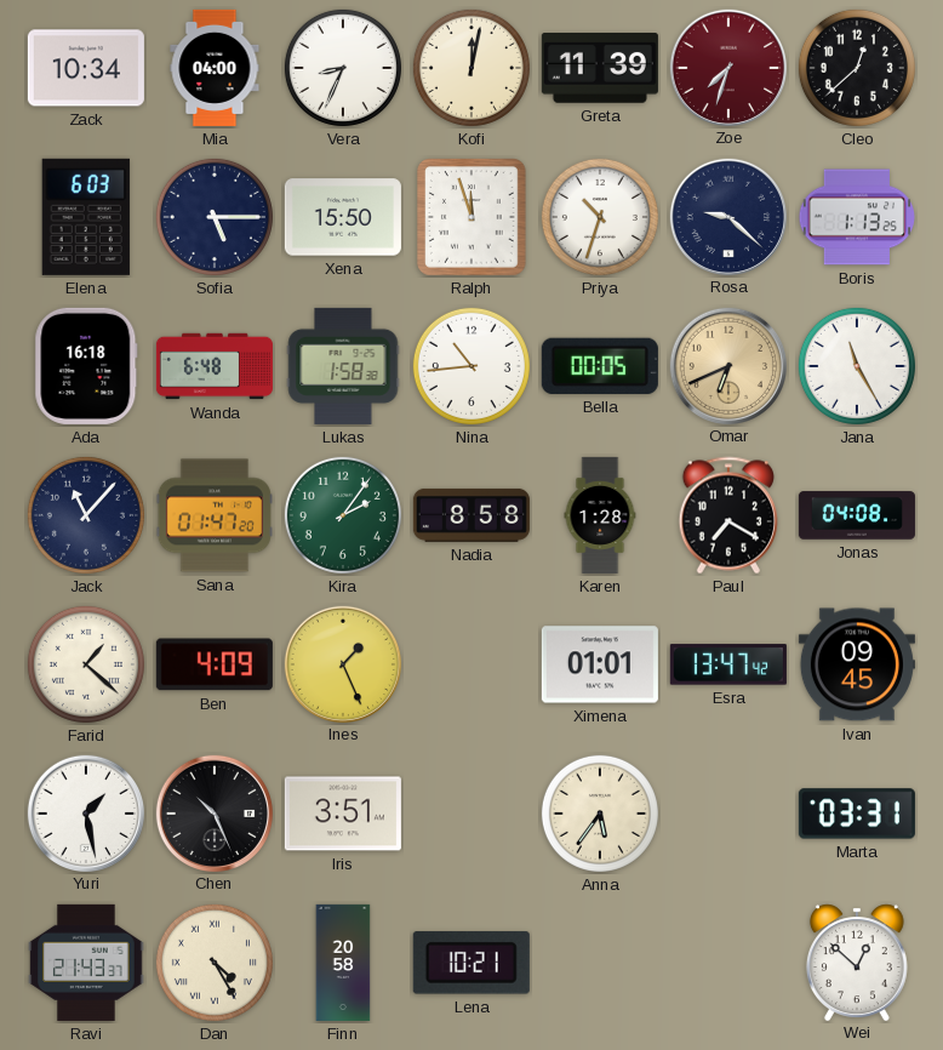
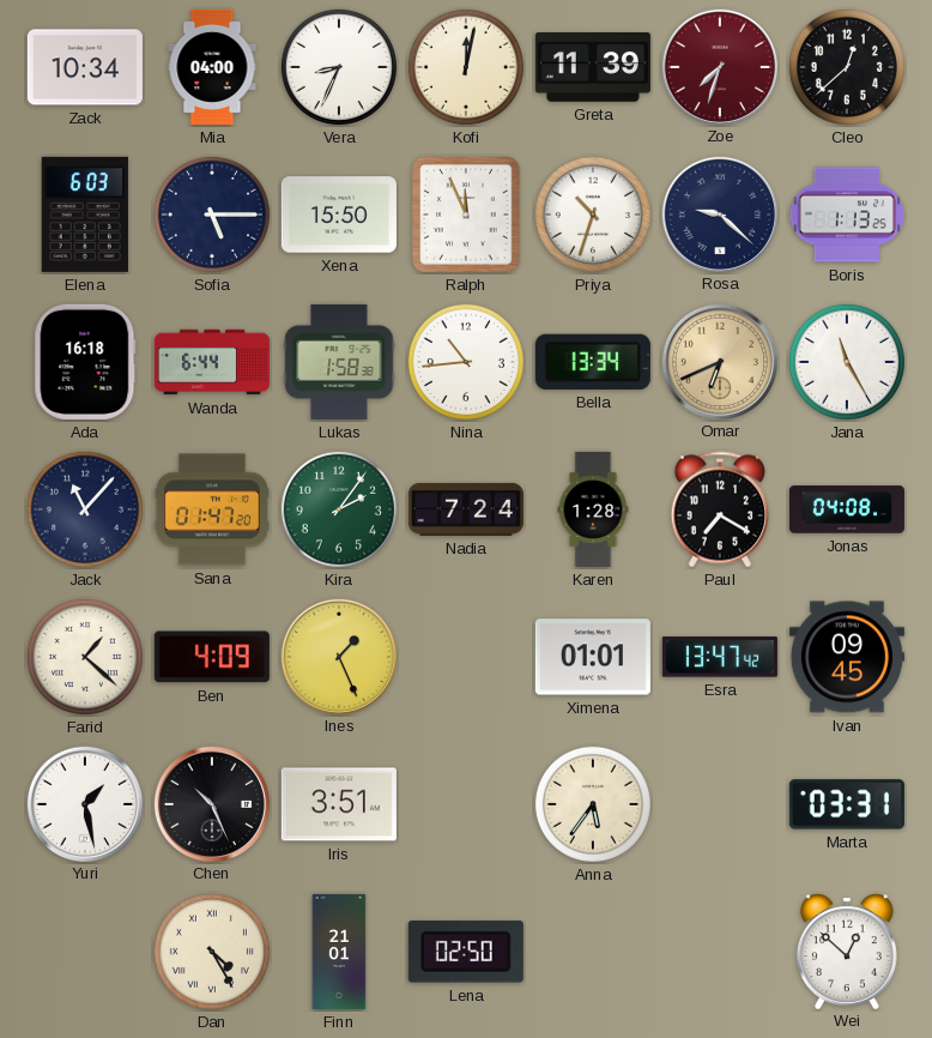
Ralph: 11:57 -> 11:56
Wanda: 6:48 -> 6:44
Bella: 00:05 -> 13:34
Nadia: 8:58 -> 7:24
Ravi: 21:43 -> none
Finn: 20:58 -> 21:01
Lena: 10:21 -> 02:50
